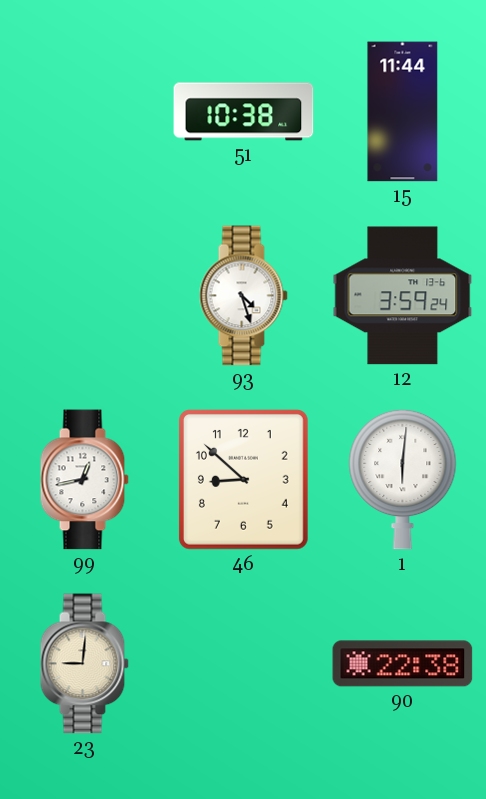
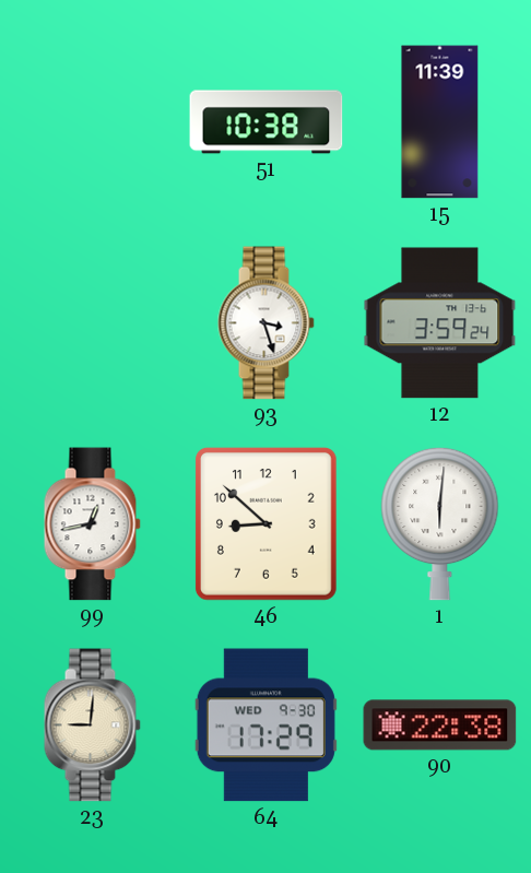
15: 11:44 -> 11:39
93: 4:27 -> 3:27
64: none -> 17:29
